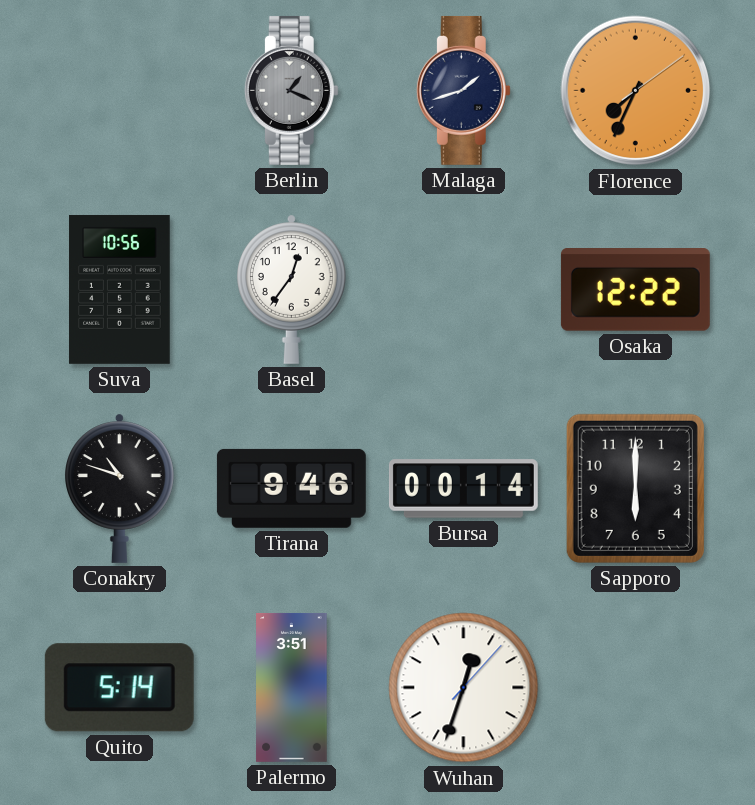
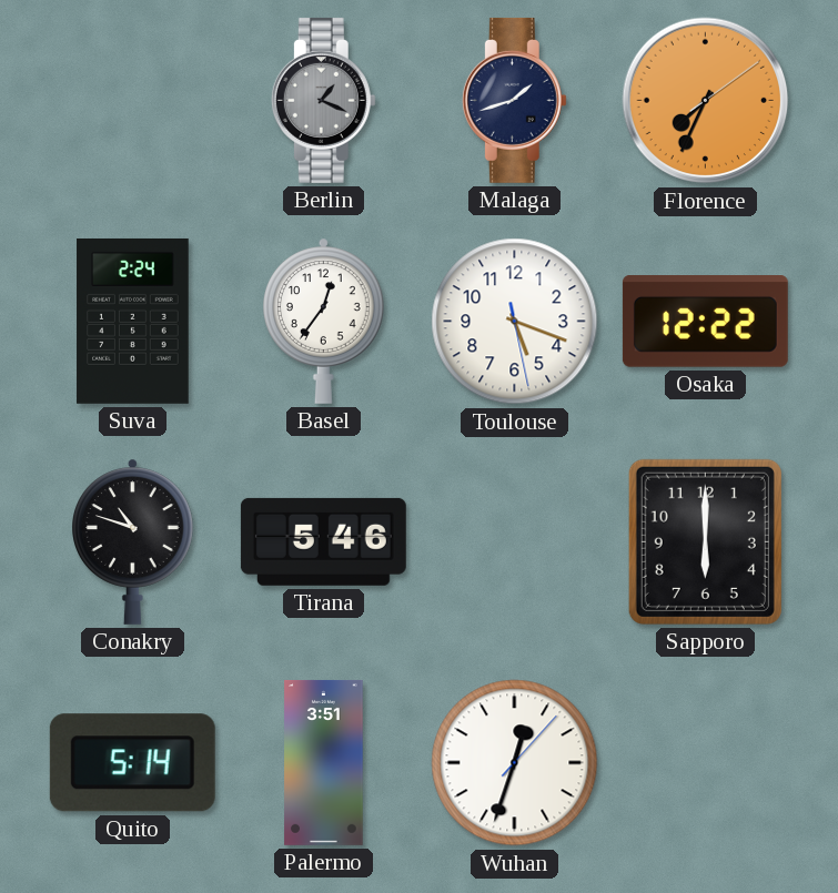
Suva: 10:56 -> 2:24
Toulouse: none -> 5:18
Tirana: 9:46 -> 5:46
Bursa: 00:14 -> none
